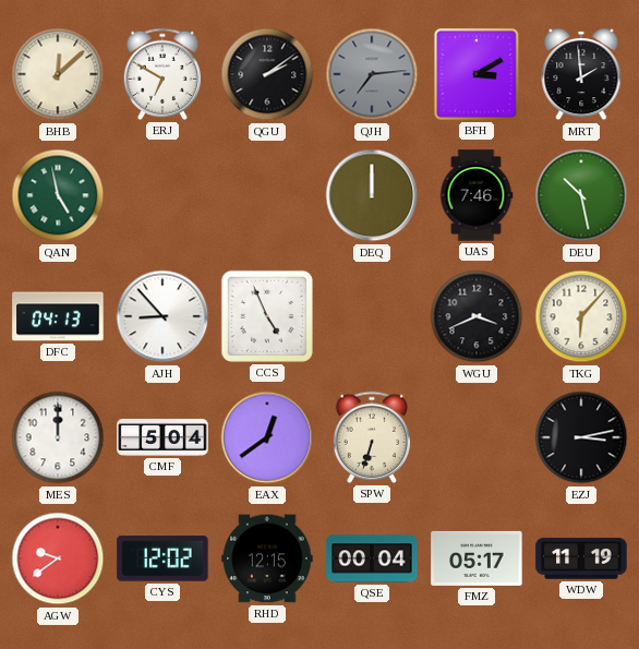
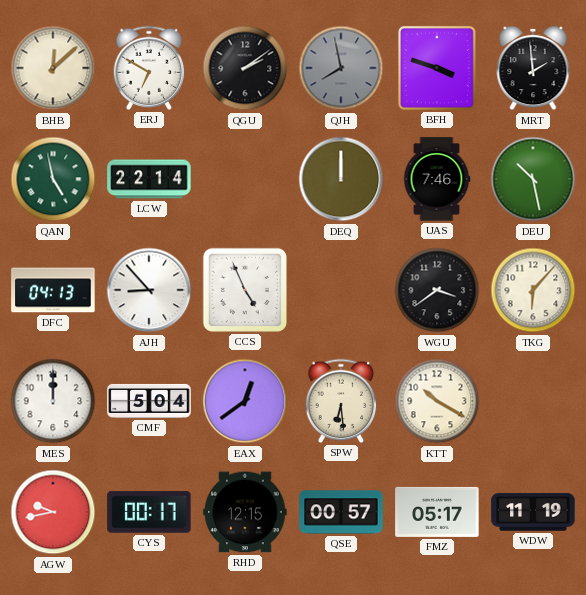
QJH: 7:14 -> 7:58
BFH: 3:10 -> 3:48
LCW: none -> 22:14
WGU: 3:41 -> 3:39
SPW: 6:33 -> 6:29
KTT: none -> 10:20
EZJ: 3:13 -> none
AGW: 9:39 -> 9:43
CYS: 12:02 -> 00:17
QSE: 00:04 -> 00:57
